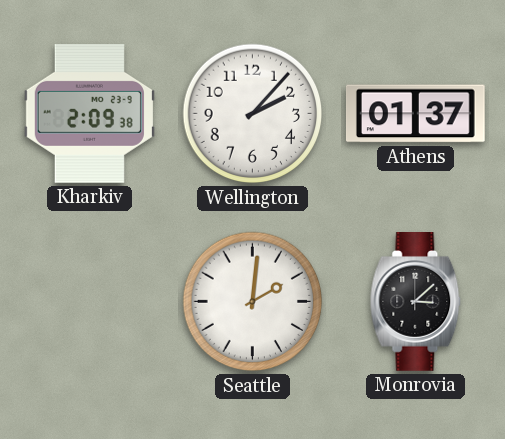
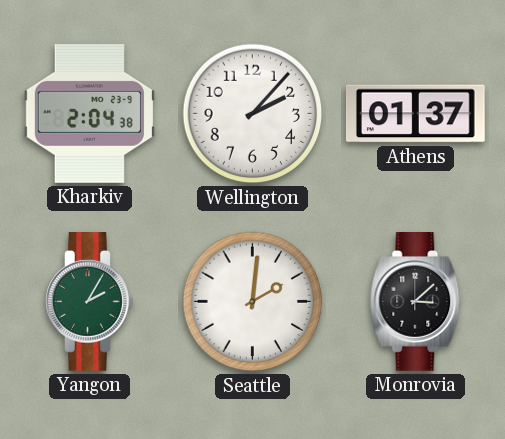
Kharkiv: 2:09 -> 2:04
Yangon: none -> 2:05
